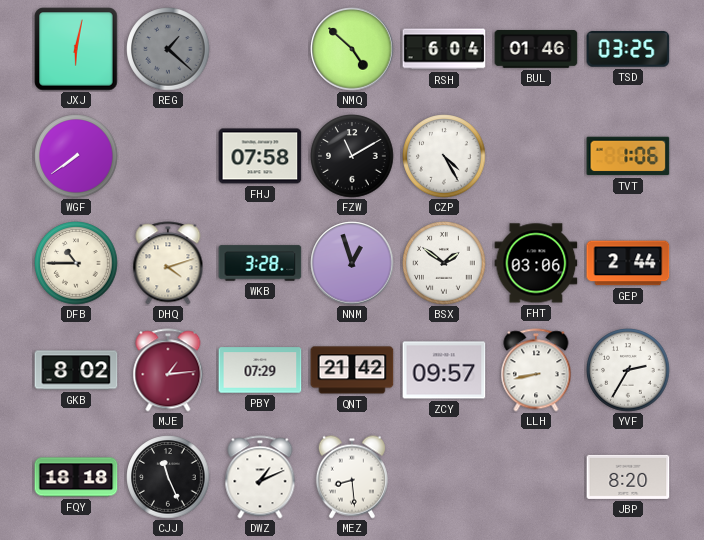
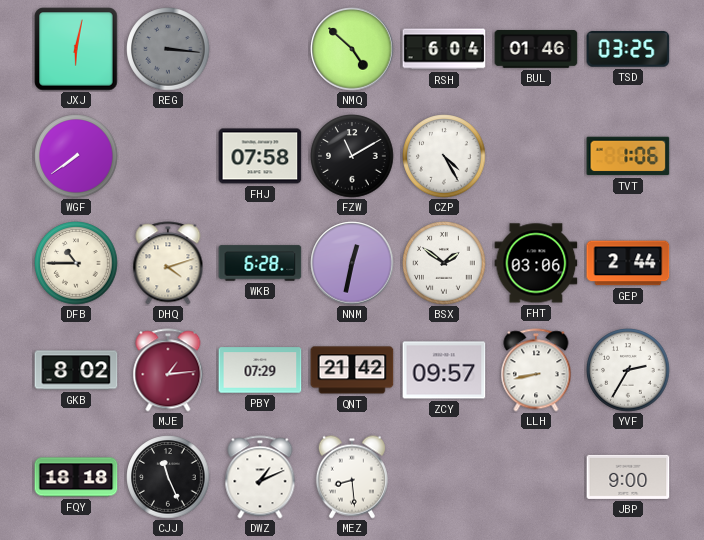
REG: 1:22 -> 3:16
WKB: 3:28 -> 6:28
NNM: 12:57 -> 12:32
JBP: 8:20 -> 9:00
